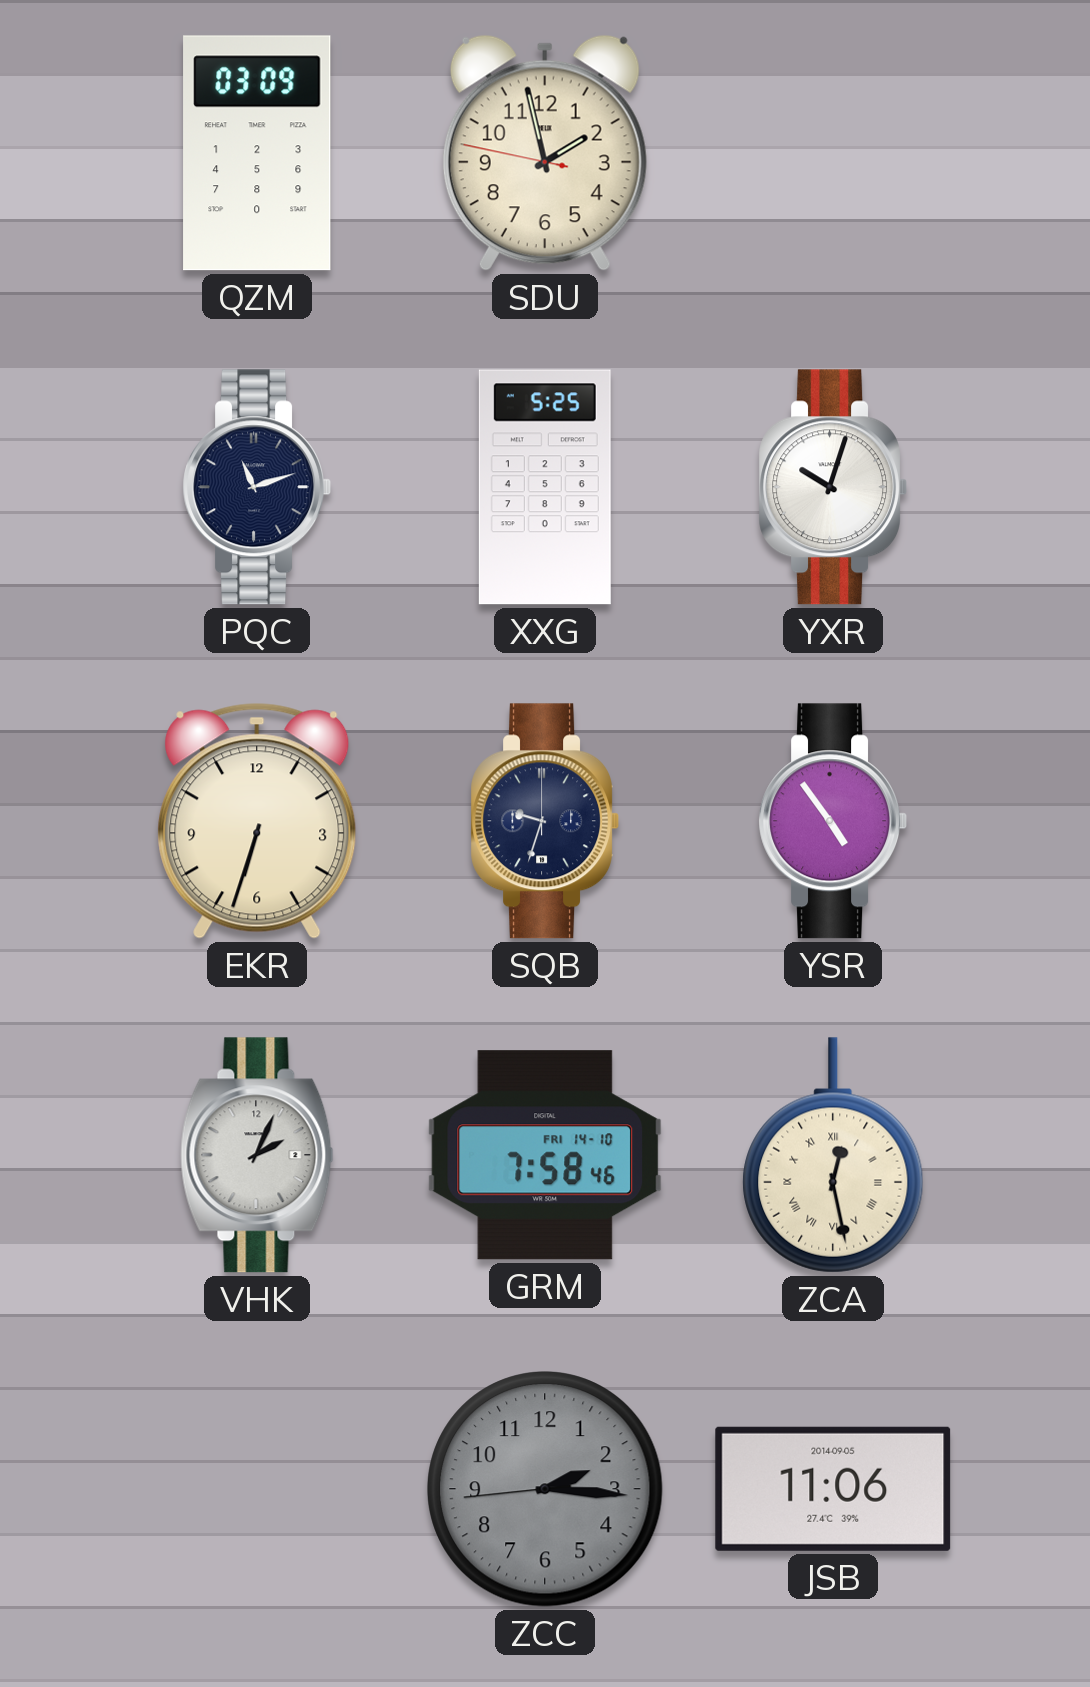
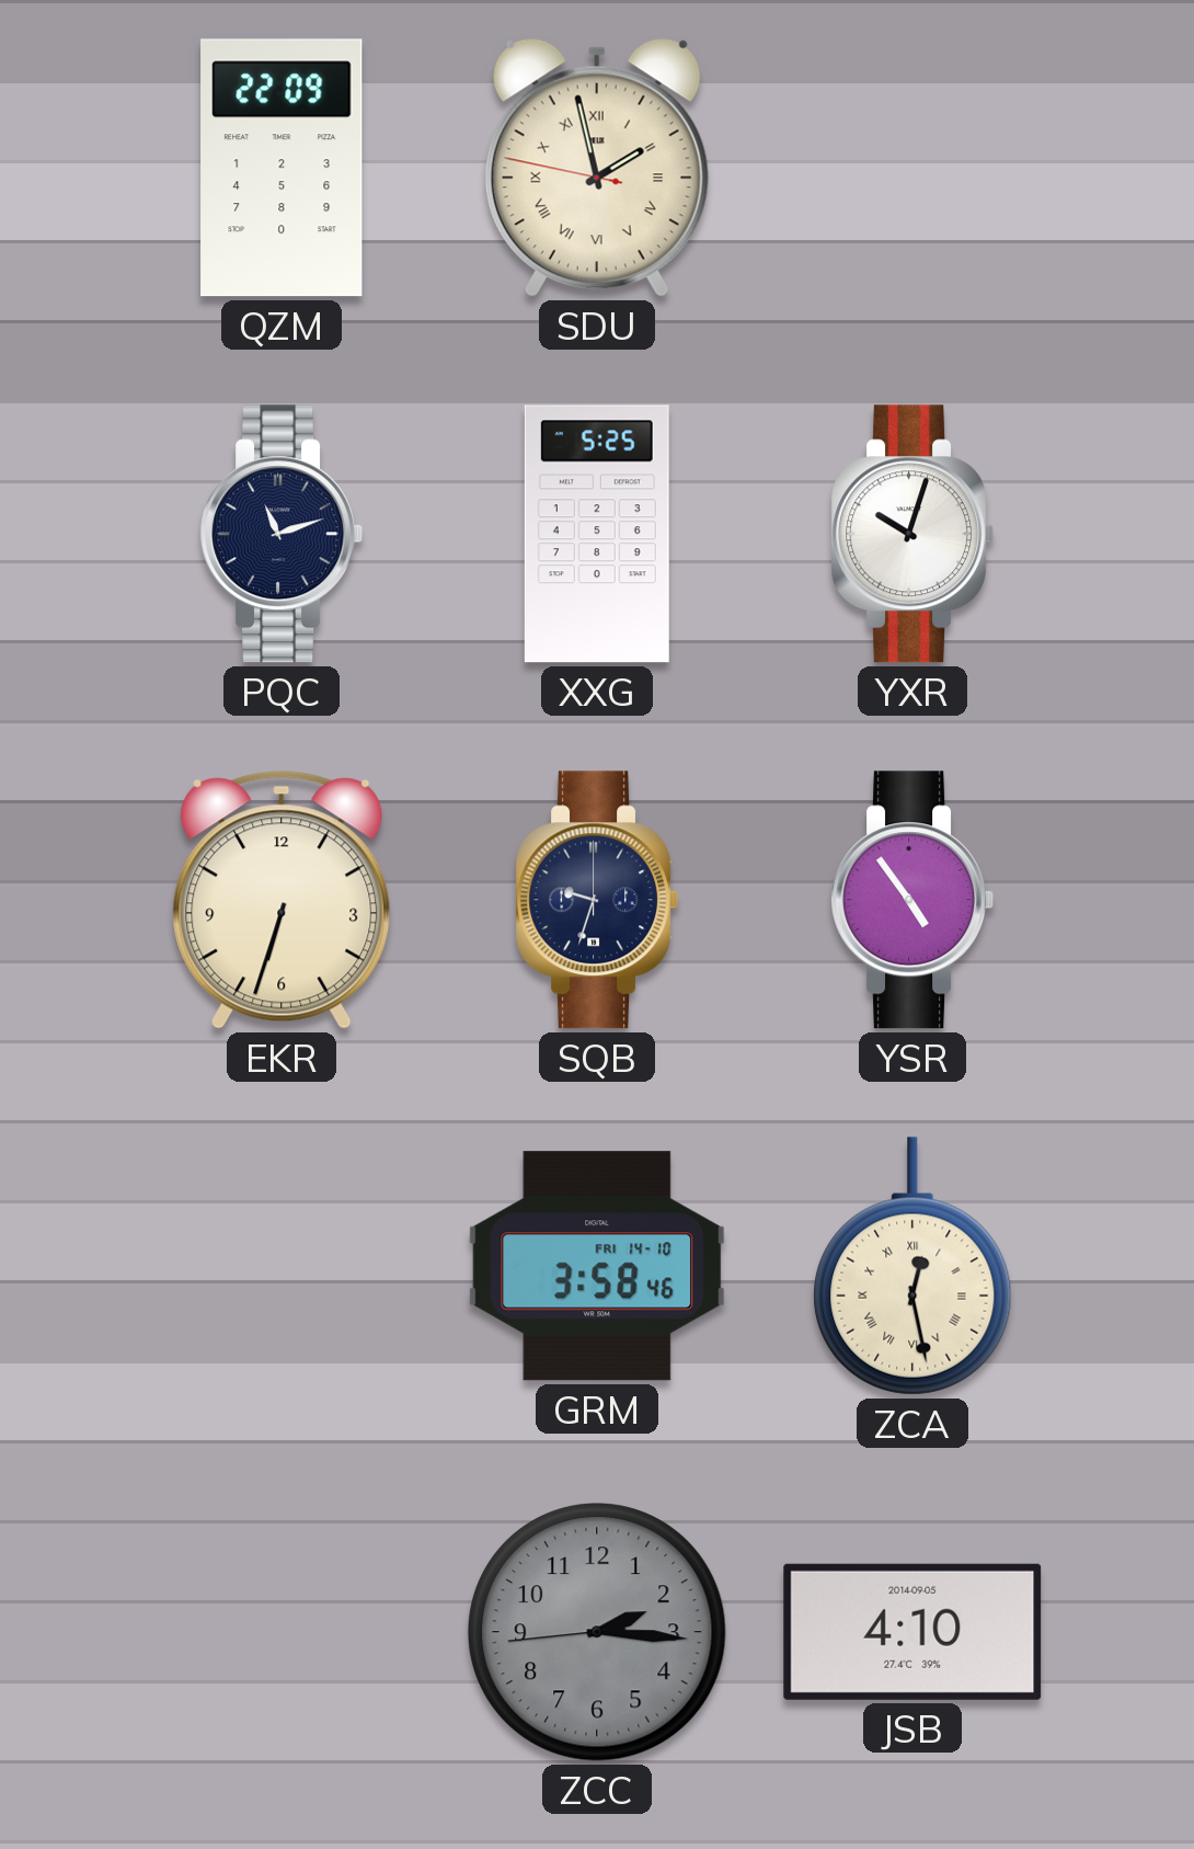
QZM: 03:09 -> 22:09
SDU numerals: Arabic -> Roman
VHK: 2:04 -> none
GRM: 7:58 -> 3:58
JSB: 11:06 -> 4:10
